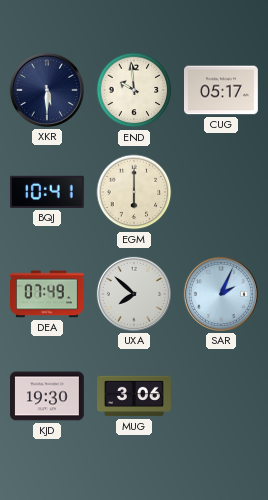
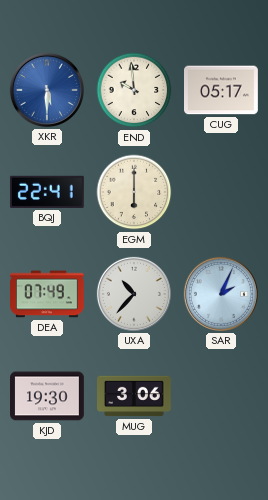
XKR dial: navy -> blue
BQJ: 10:41 -> 22:41
UXA: 7:52 -> 10:37
